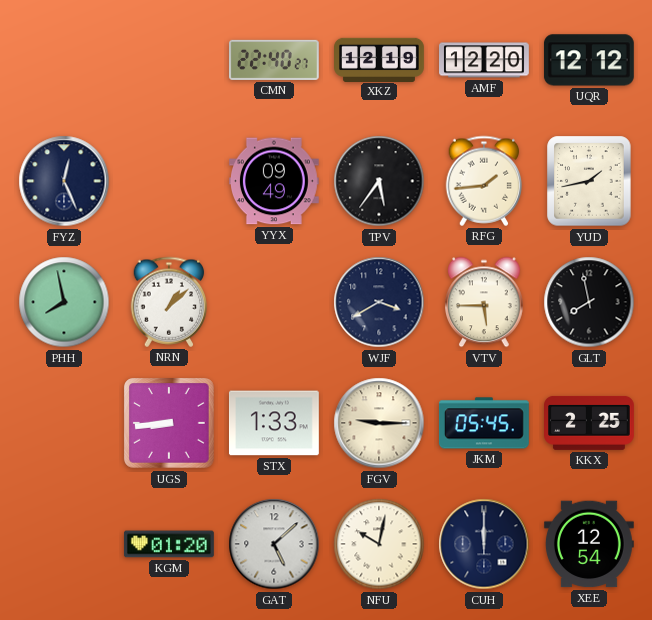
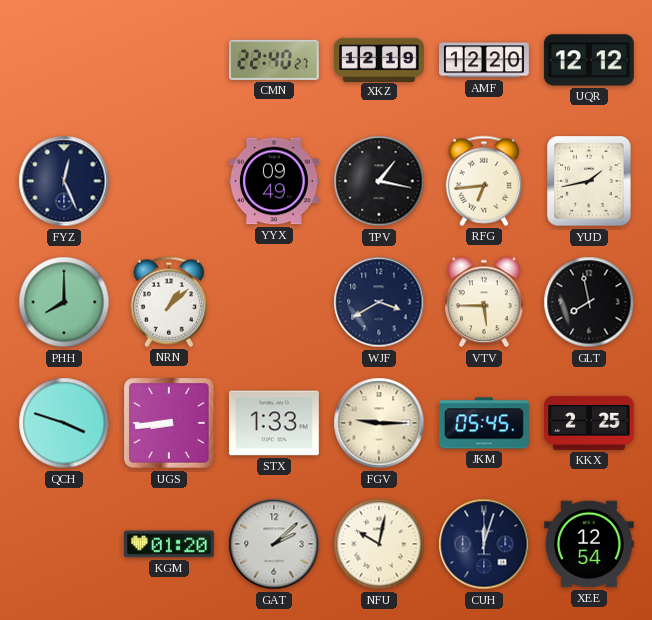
TPV: 5:36 -> 1:17
RFG: 1:44 -> 6:44
PHH: 7:58 -> 8:00
QCH: none -> 3:48
GAT: 5:08 -> 2:08
CUH: 12:00 -> 12:03
